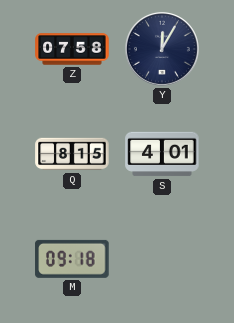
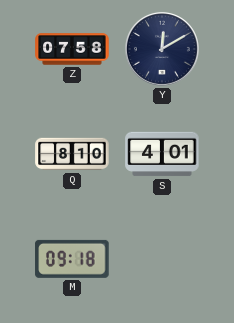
Y: 12:05 -> 12:10
Q: 8:15 -> 8:10
